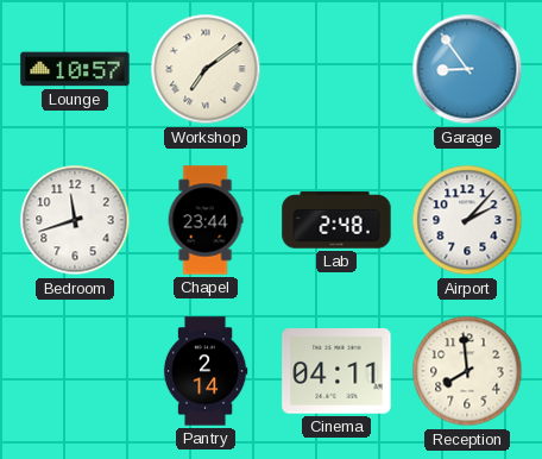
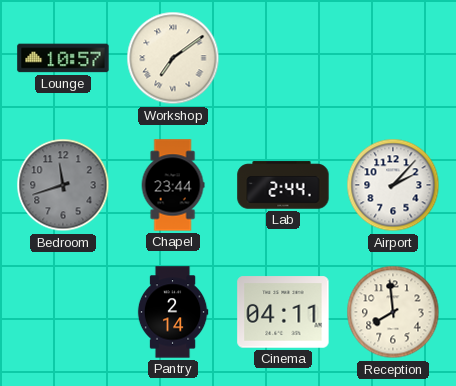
Garage: 8:54 -> none
Bedroom dial: white -> grey
Lab: 2:48 -> 2:44
